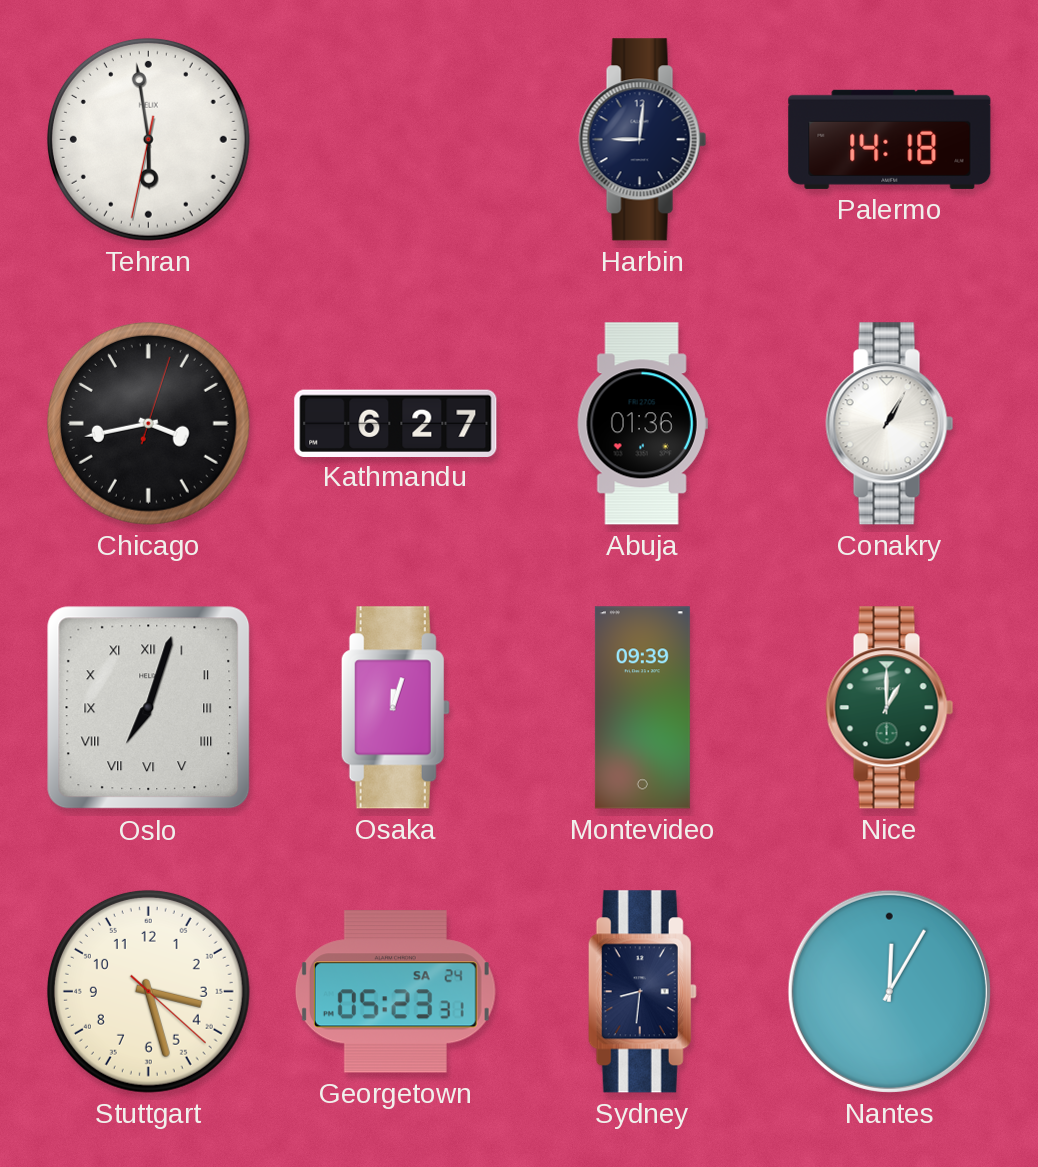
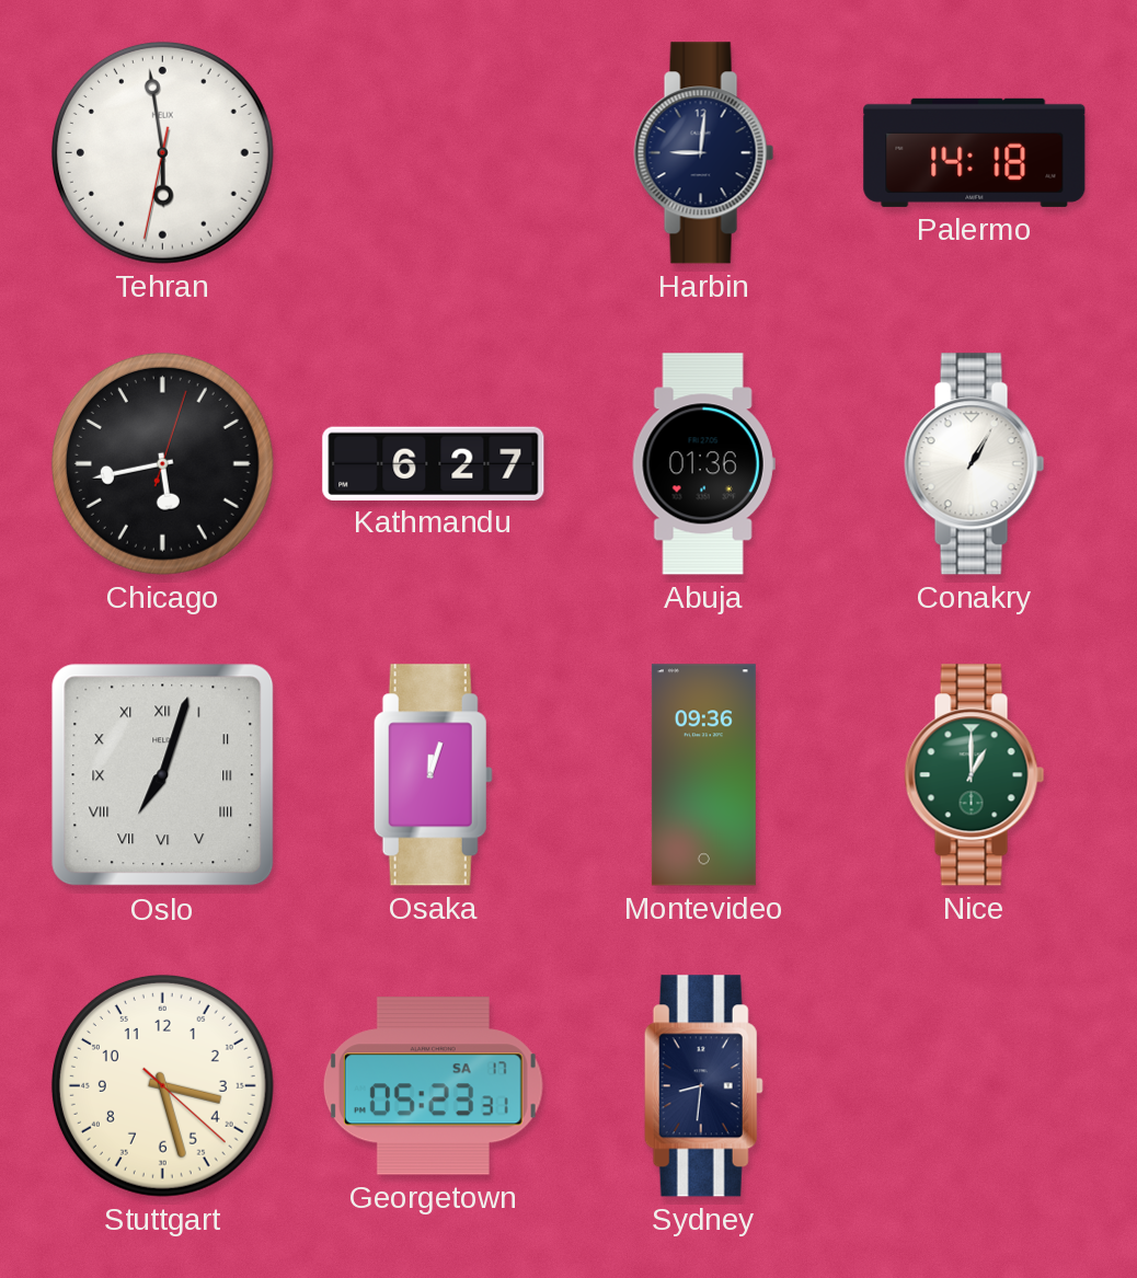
Chicago: 3:43 -> 5:43
Montevideo: 09:39 -> 09:36
Georgetown date: SA 24 -> SA 17
Nantes: 12:05 -> none
